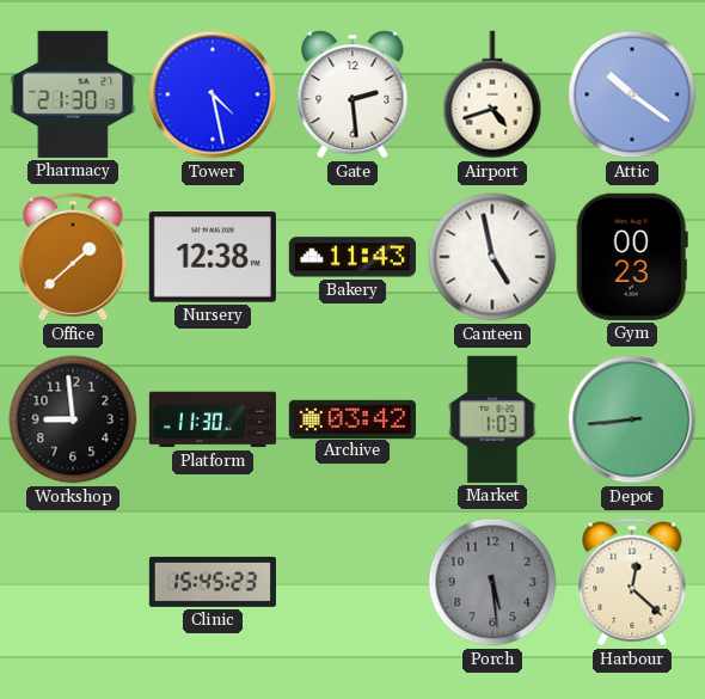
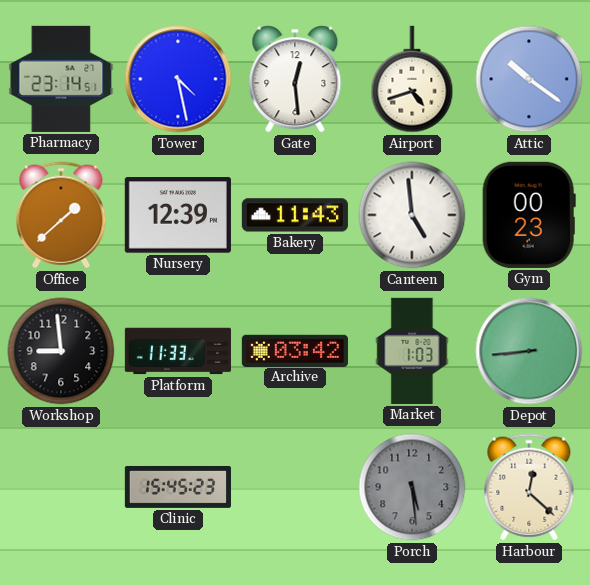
Pharmacy: 21:30 -> 23:14
Gate: 2:29 -> 12:29
Nursery: 12:38 -> 12:39
Canteen: 4:58 -> 4:59
Platform: 11:30 -> 11:33
